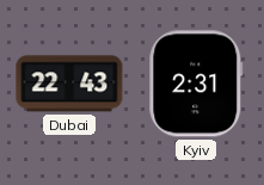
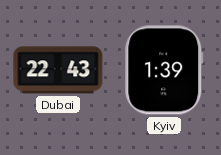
Kyiv: 2:31 -> 1:39
